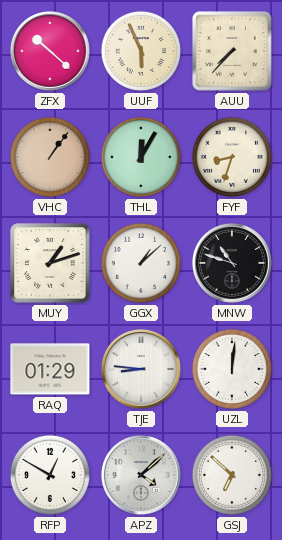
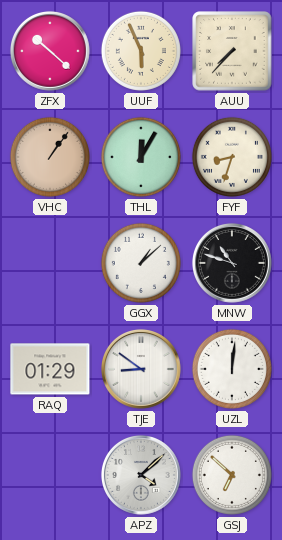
MUY: 1:12 -> none
TJE: 8:46 -> 8:51
RFP: 12:50 -> none
